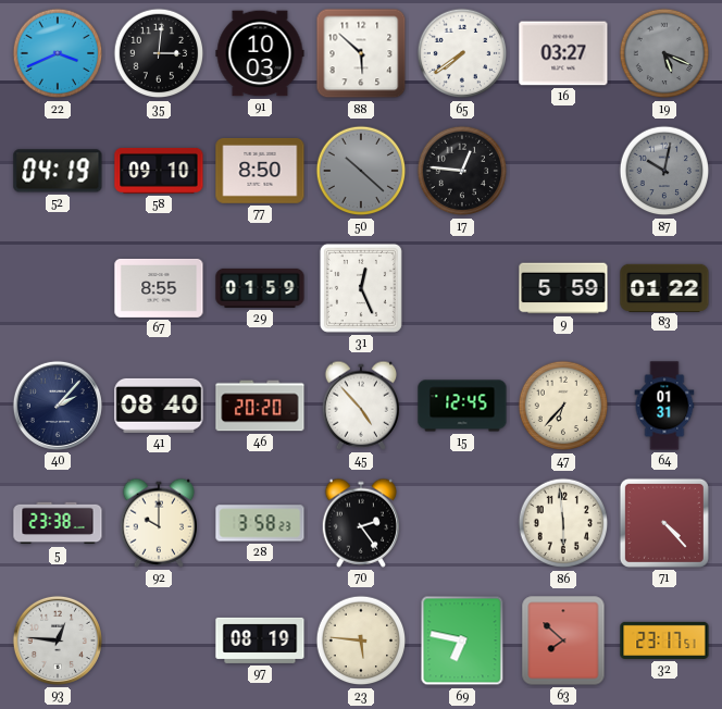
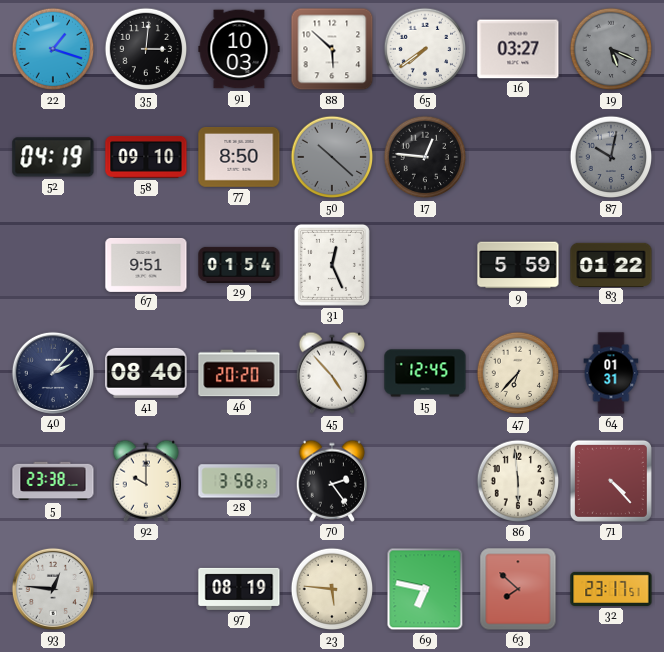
22: 3:41 -> 1:18
67: 8:55 -> 9:51
29: 01:59 -> 01:54
